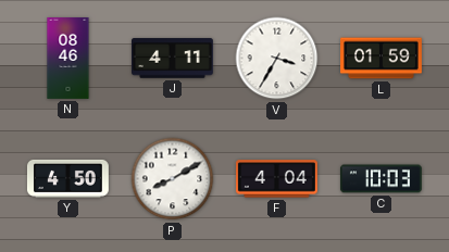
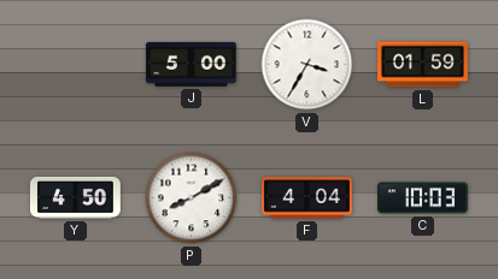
N: 08:46 -> none
J: 4:11 -> 5:00
